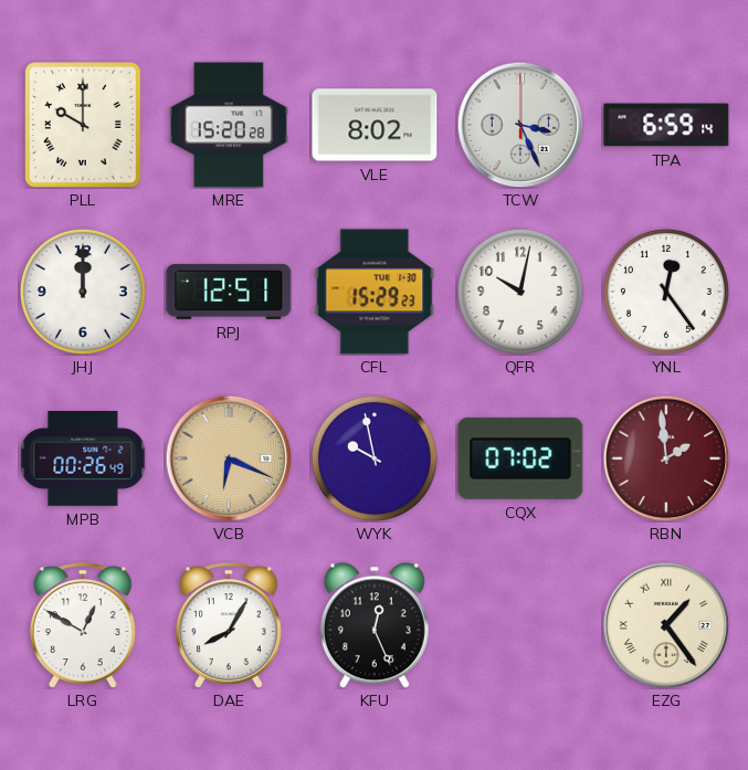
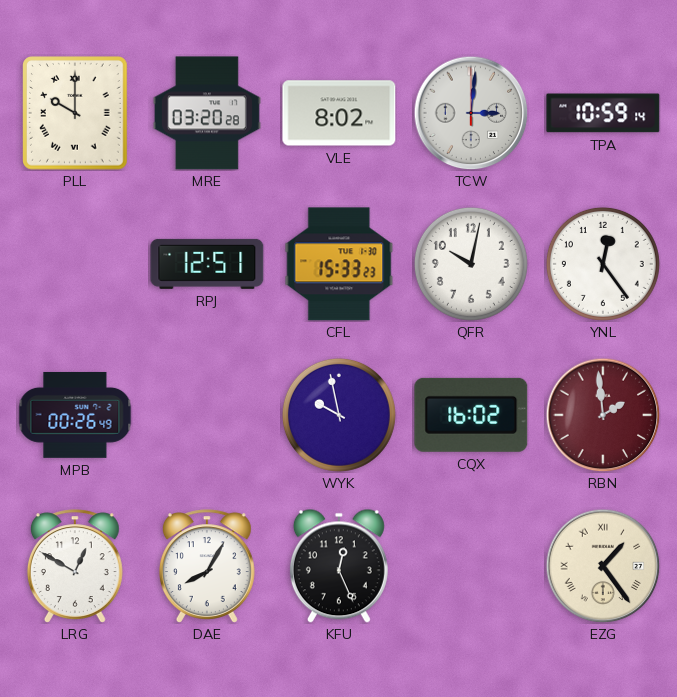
MRE: 15:20 -> 03:20
TCW: 3:26 -> 3:01
TPA: 6:59 -> 10:59
JHJ: 12:00 -> none
CFL: 15:29 -> 15:33
VCB: 6:19 -> none
CQX: 07:02 -> 16:02
